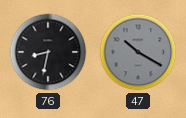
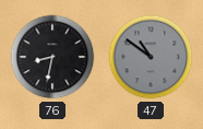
47: 10:20 -> 10:51
